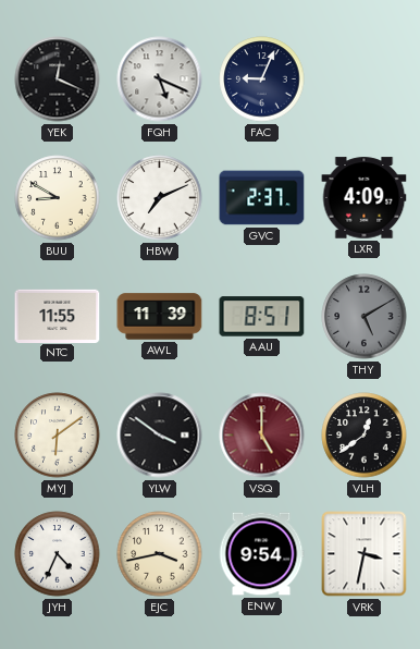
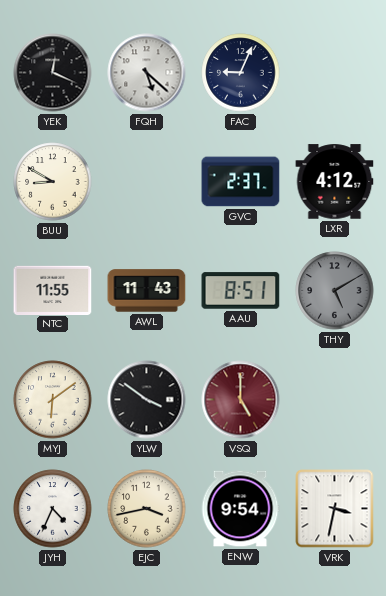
FQH: 5:19 -> 5:22
HBW: 7:11 -> none
LXR: 4:09 -> 4:12
AWL: 11:39 -> 11:43
VLH: 12:39 -> none
